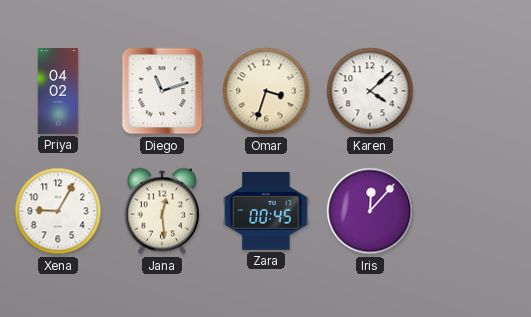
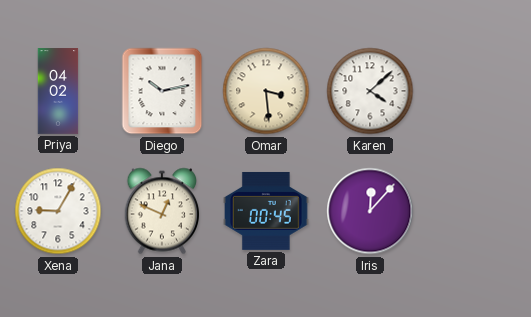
Diego: 11:12 -> 10:13
Omar: 3:33 -> 3:29
Jana: 12:29 -> 12:49
